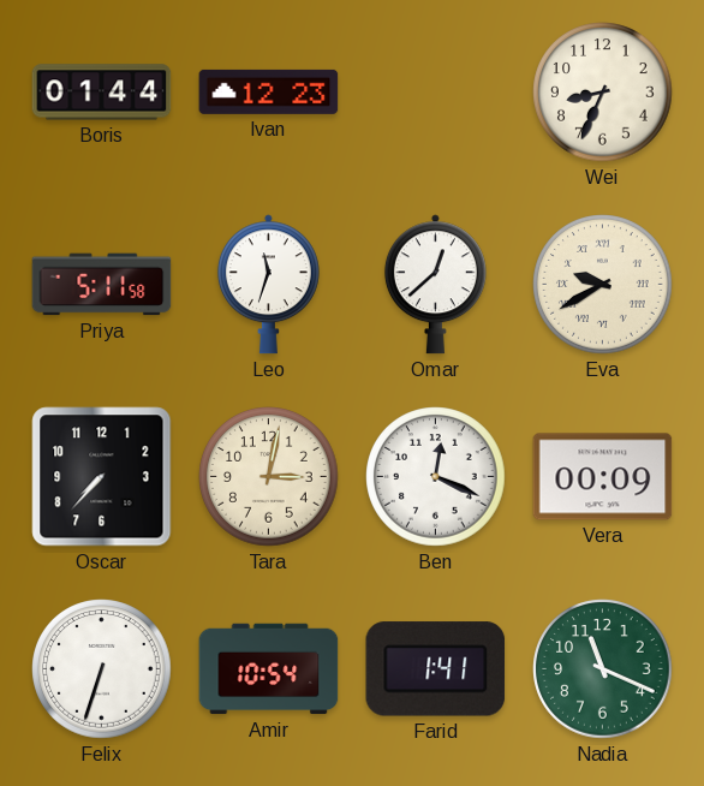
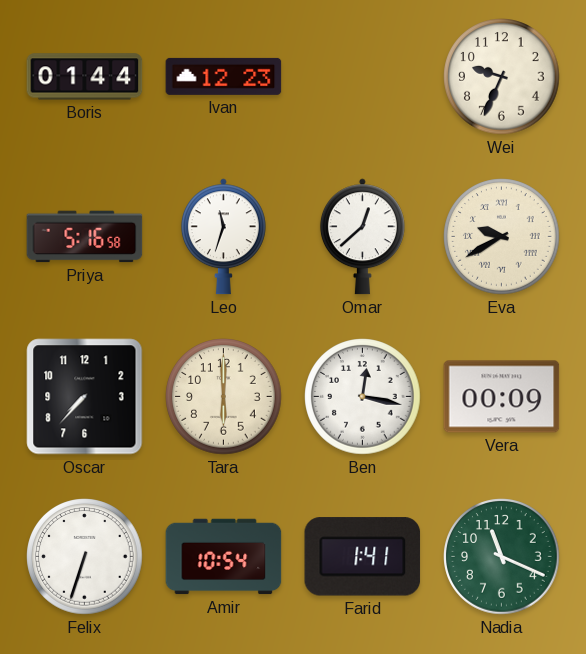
Wei: 8:34 -> 9:34
Priya: 5:11 -> 5:16
Tara: 3:02 -> 6:00
Ben: 12:19 -> 12:17
